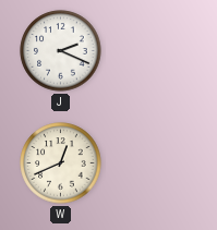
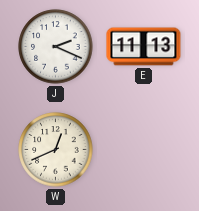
E: none -> 11:13
